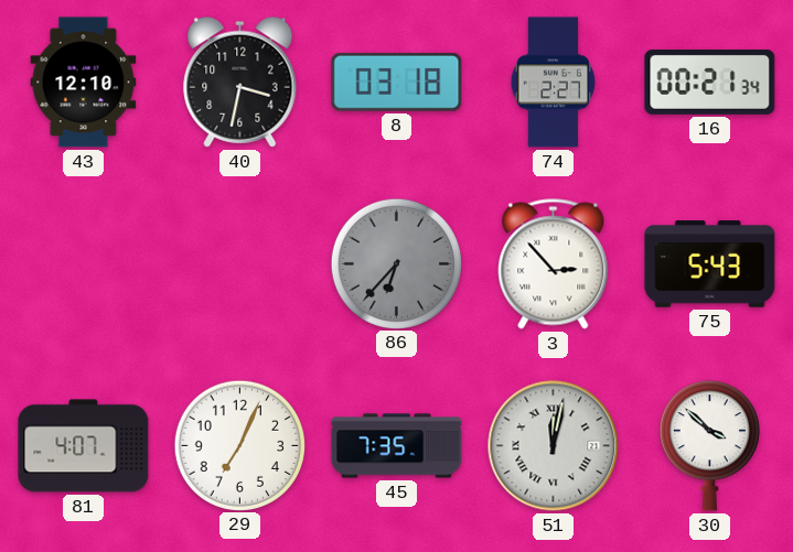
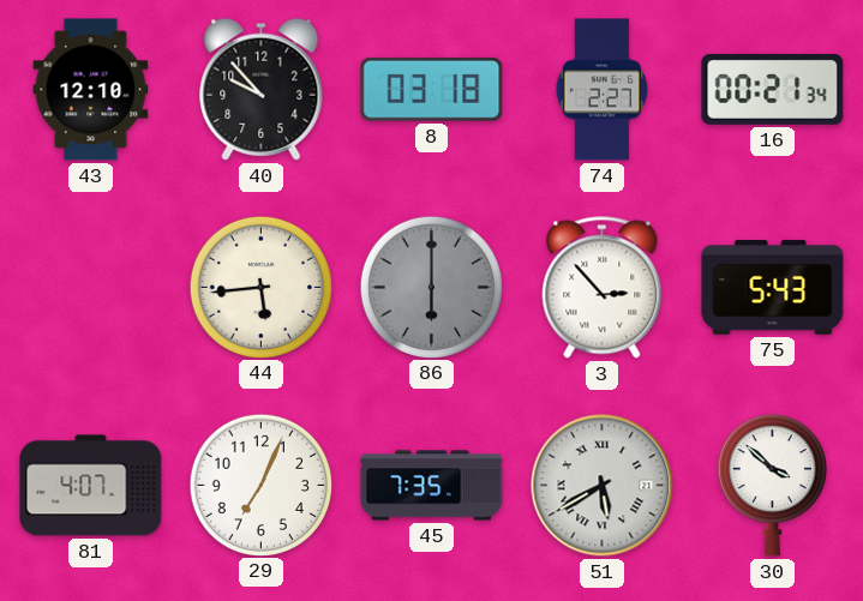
40: 3:32 -> 9:53
44: none -> 5:44
86: 6:37 -> 6:00
51: 12:02 -> 5:40
